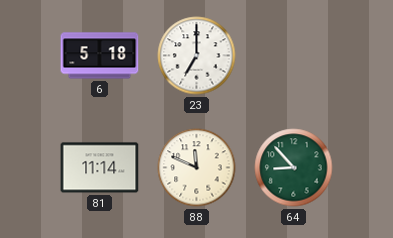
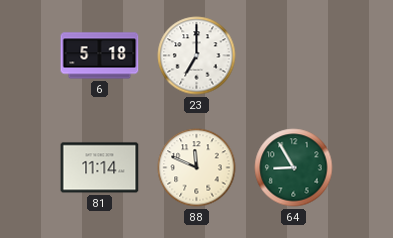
64: 8:53 -> 8:55
